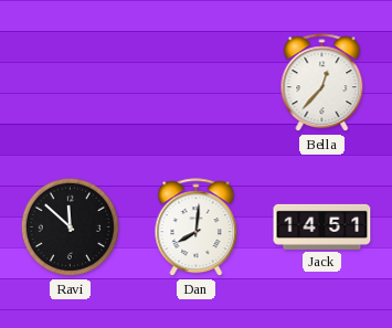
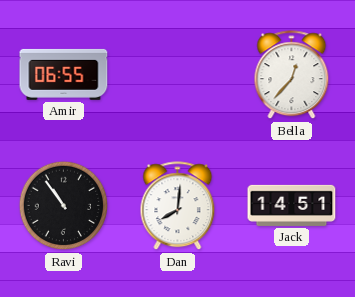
Amir: none -> 06:55
Ravi: 11:52 -> 10:54
